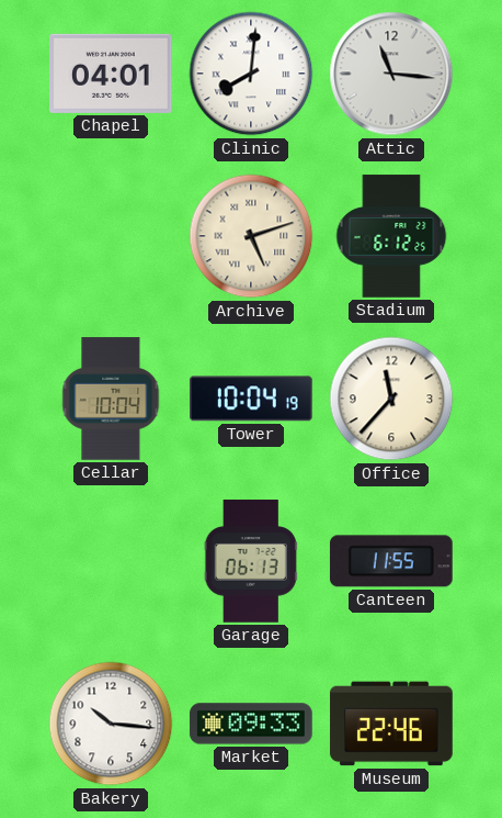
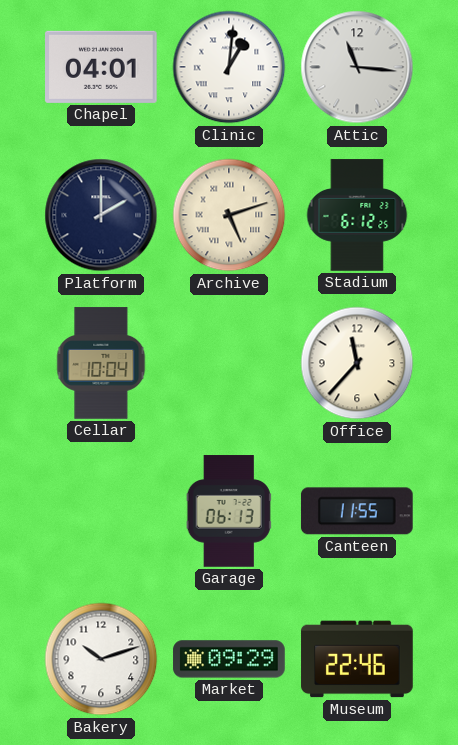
Clinic: 8:01 -> 1:01
Platform: none -> 2:00
Tower: 10:04 -> none
Bakery: 10:16 -> 10:12
Market: 09:33 -> 09:29
